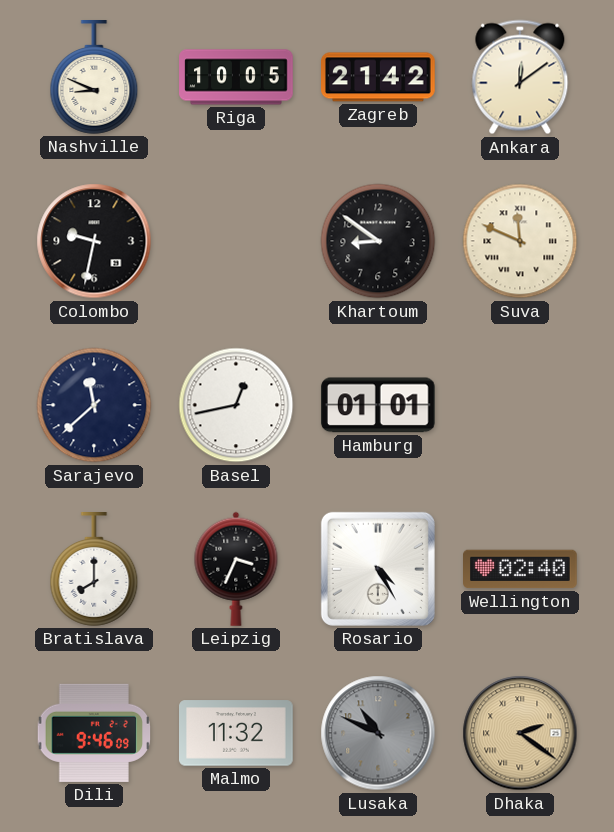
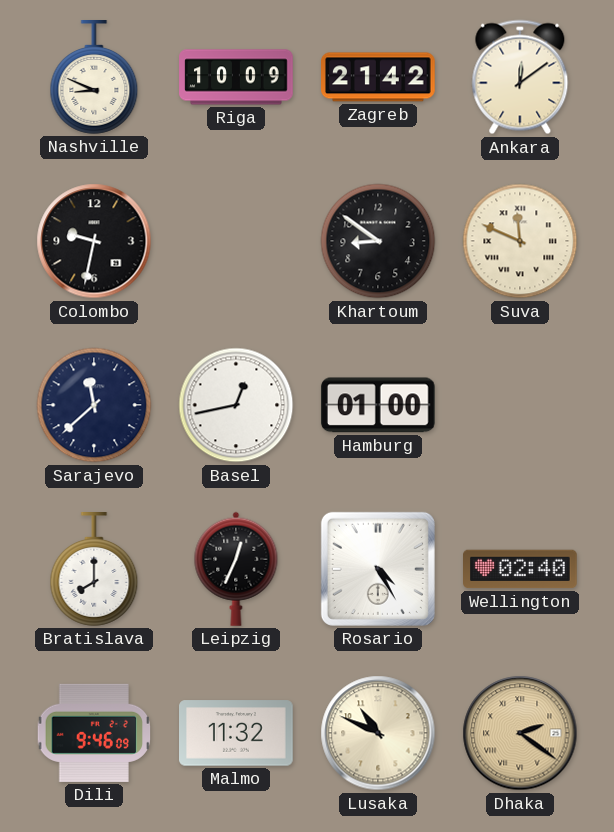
Riga: 10:05 -> 10:09
Hamburg: 01:01 -> 01:00
Leipzig: 3:34 -> 12:34
Lusaka dial: grey -> cream
